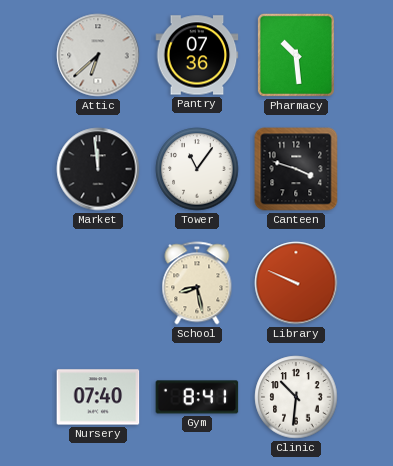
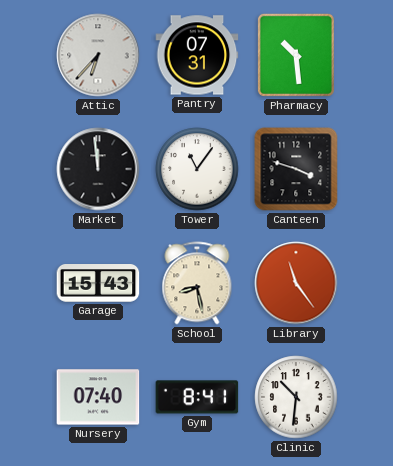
Attic: 6:38 -> 6:37
Pantry: 07:36 -> 07:31
Garage: none -> 15:43
Library: 9:49 -> 11:24
